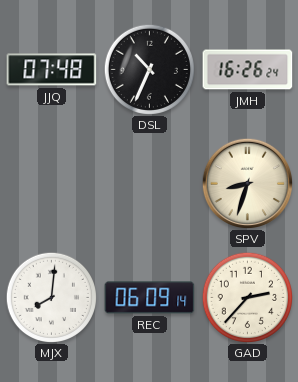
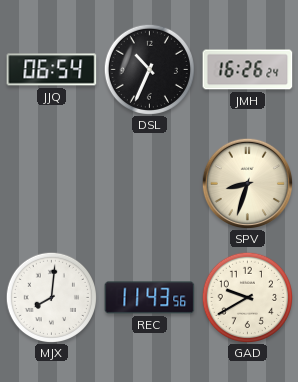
JJQ: 07:48 -> 06:54
REC: 06:09 -> 11:43
GAD: 2:37 -> 9:40
